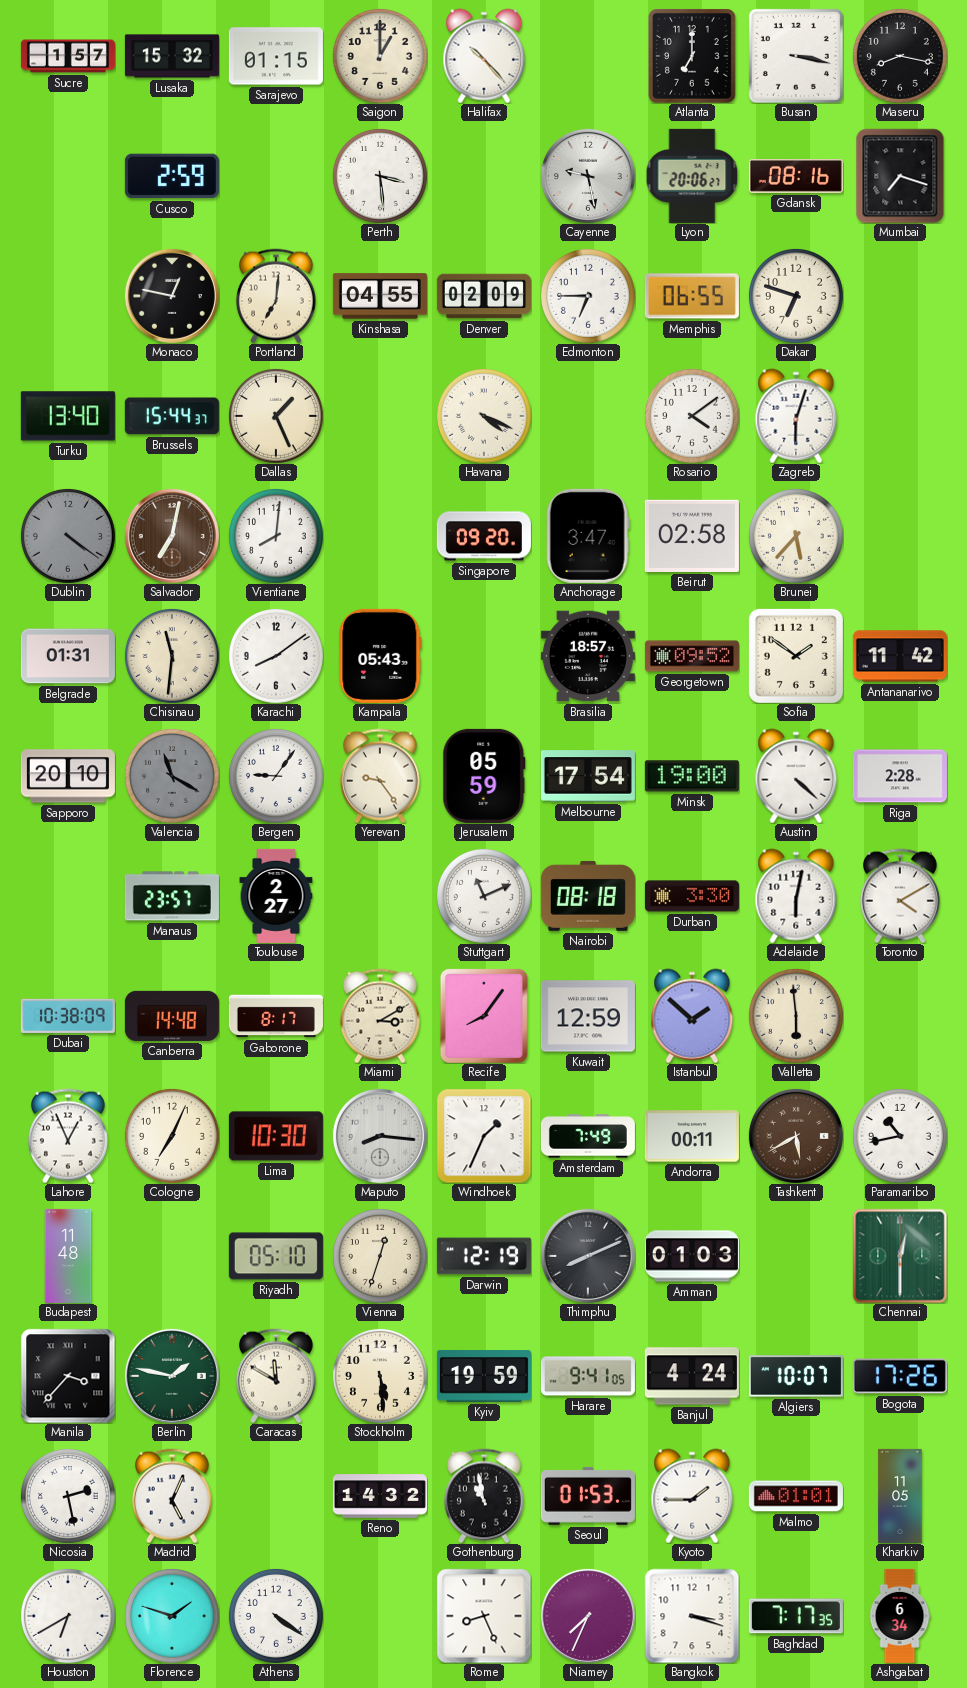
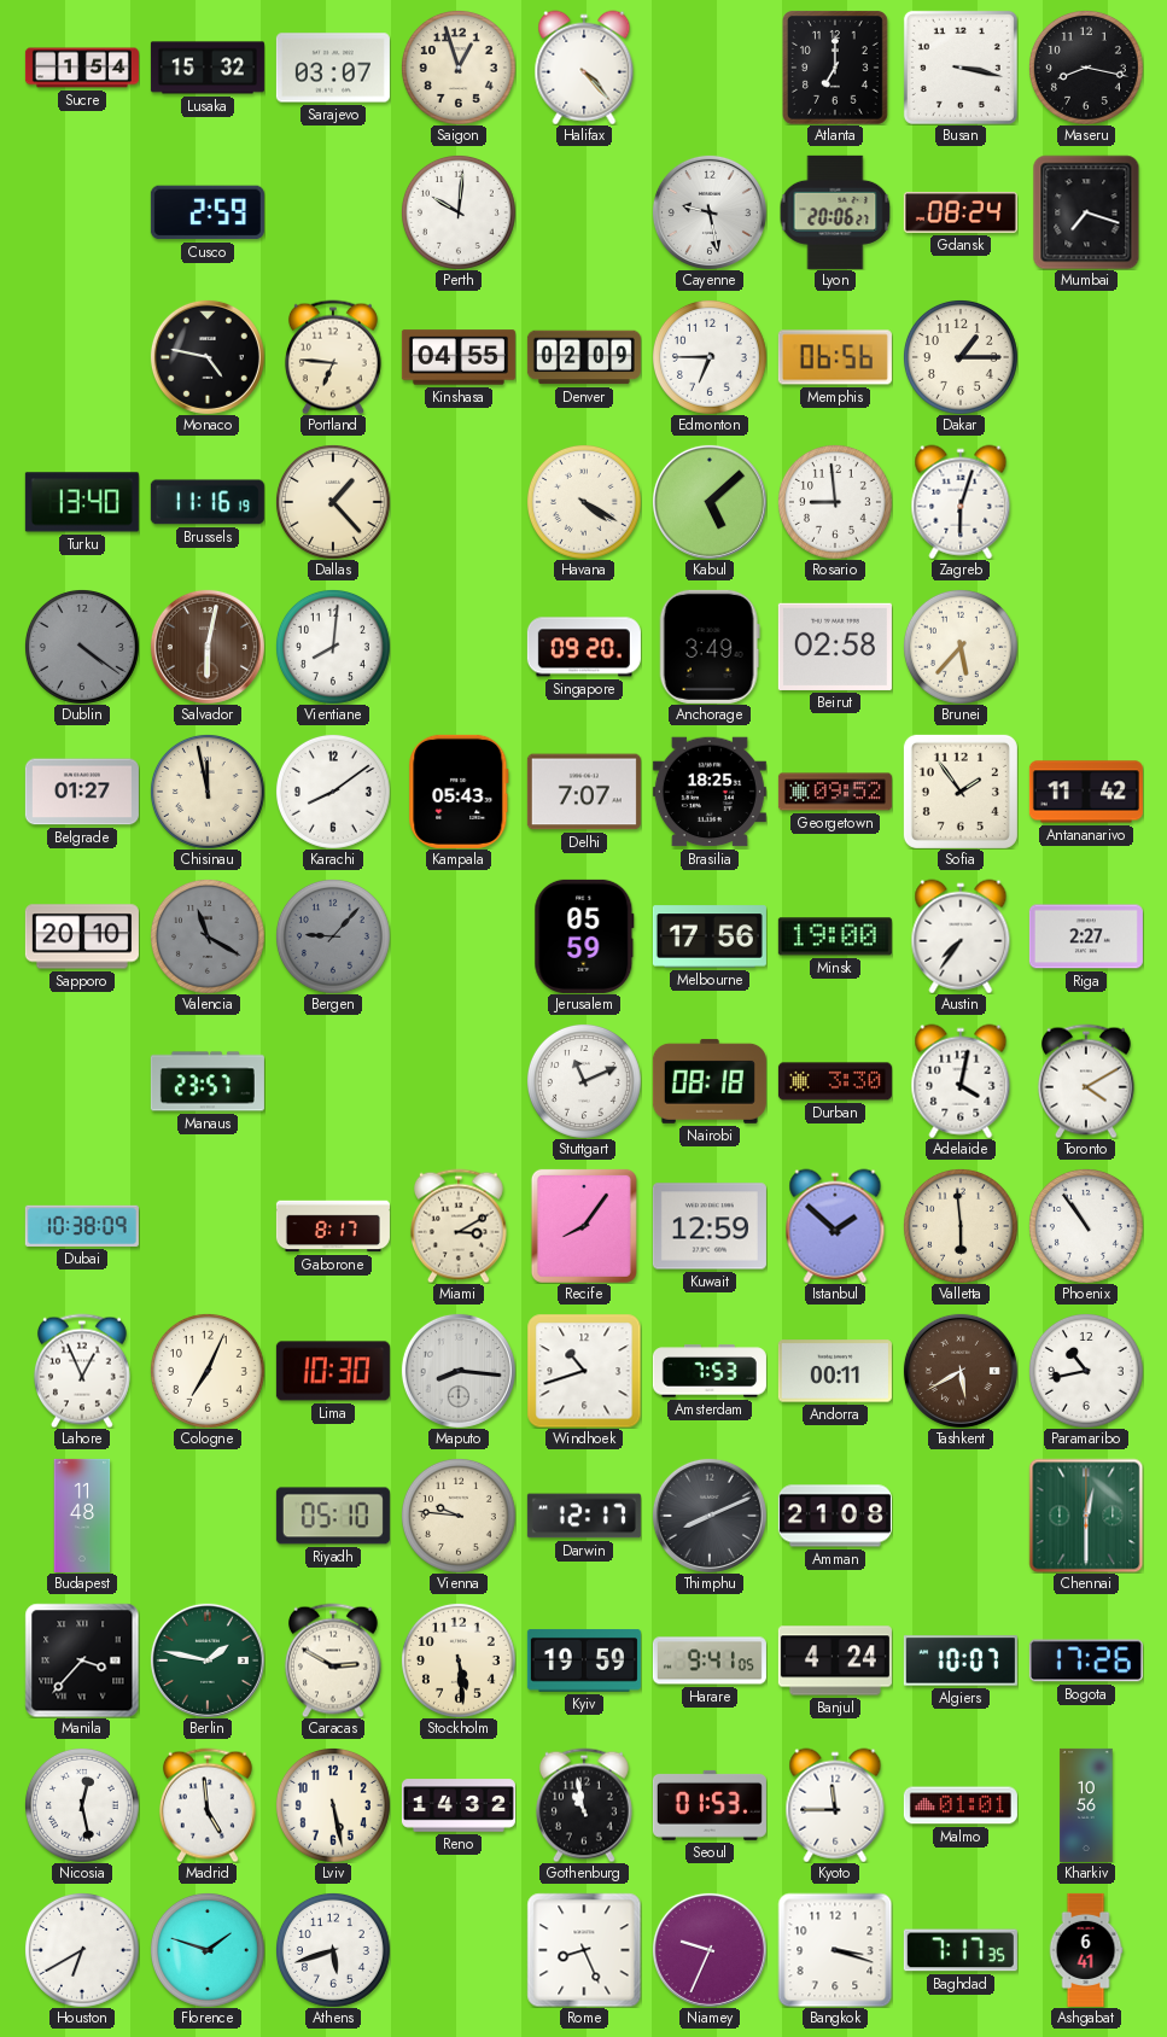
Sucre: 1:57 -> 1:54
Sarajevo: 01:15 -> 03:07
Saigon: 1:00 -> 12:57
Halifax: 10:23 -> 4:23
Perth: 3:29 -> 10:01
Gdansk: 08:16 -> 08:24
Monaco: 12:47 -> 4:47
Portland: 7:01 -> 6:46
Memphis: 06:55 -> 06:56
Dakar: 6:48 -> 1:15
Brussels: 15:44 -> 11:16
Dallas: 1:26 -> 1:23
Havana: 4:19 -> 4:20
Kabul: none -> 5:08
Rosario: 4:09 -> 8:59
Salvador: 7:02 -> 6:02
Anchorage: 3:47 -> 3:49
Belgrade: 01:31 -> 01:27
Chisinau: 11:31 -> 11:58
Delhi: none -> 7:07
Brasilia: 18:57 -> 18:25
Sofia: 1:51 -> 1:54
Bergen: 9:06 -> 9:07
Bergen dial: white -> grey
Yerevan: 9:24 -> none
Melbourne: 17:54 -> 17:56
Austin: 4:22 -> 7:36
Riga: 2:28 -> 2:27
Toulouse: 2:27 -> none
Adelaide: 6:02 -> 4:02
Canberra: 14:48 -> none
Phoenix: none -> 10:54
Windhoek: 1:34 -> 10:42
Amsterdam: 7:49 -> 7:53
Vienna: 12:33 -> 9:46
Darwin: 12:19 -> 12:17
Amman: 01:03 -> 21:08
Caracas: 11:50 -> 2:50
Nicosia: 2:28 -> 12:28
Madrid: 5:04 -> 4:59
Lviv: none -> 5:28
Kyoto: 1:45 -> 11:45
Kharkiv: 11:05 -> 10:56
Athens: 4:21 -> 5:42
Niamey: 7:34 -> 9:34
Ashgabat: 6:34 -> 6:41
